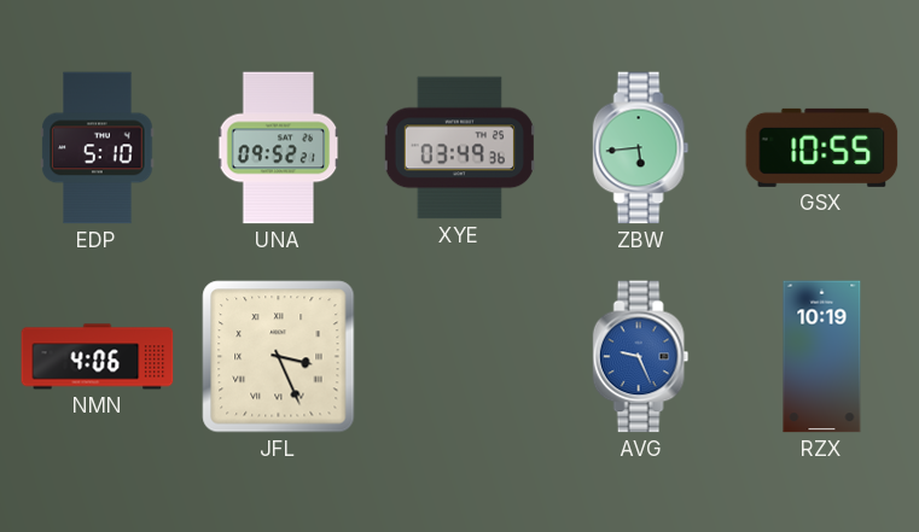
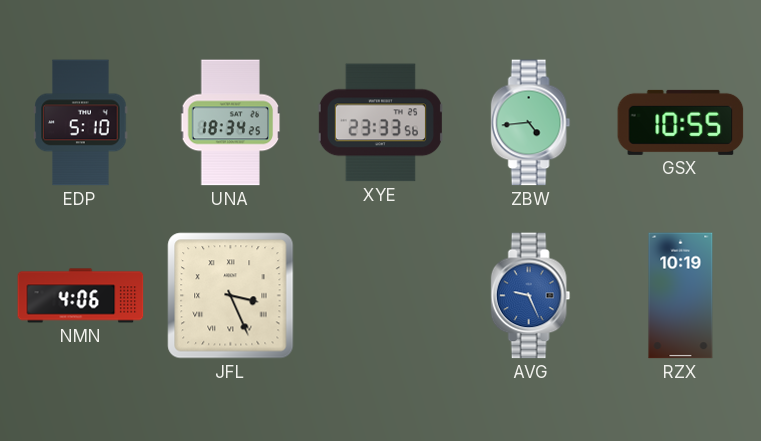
UNA: 09:52 -> 18:34
XYE: 03:49 -> 23:33
ZBW: 5:44 -> 4:44
